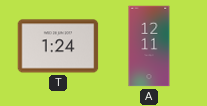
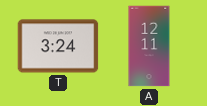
T: 1:24 -> 3:24
